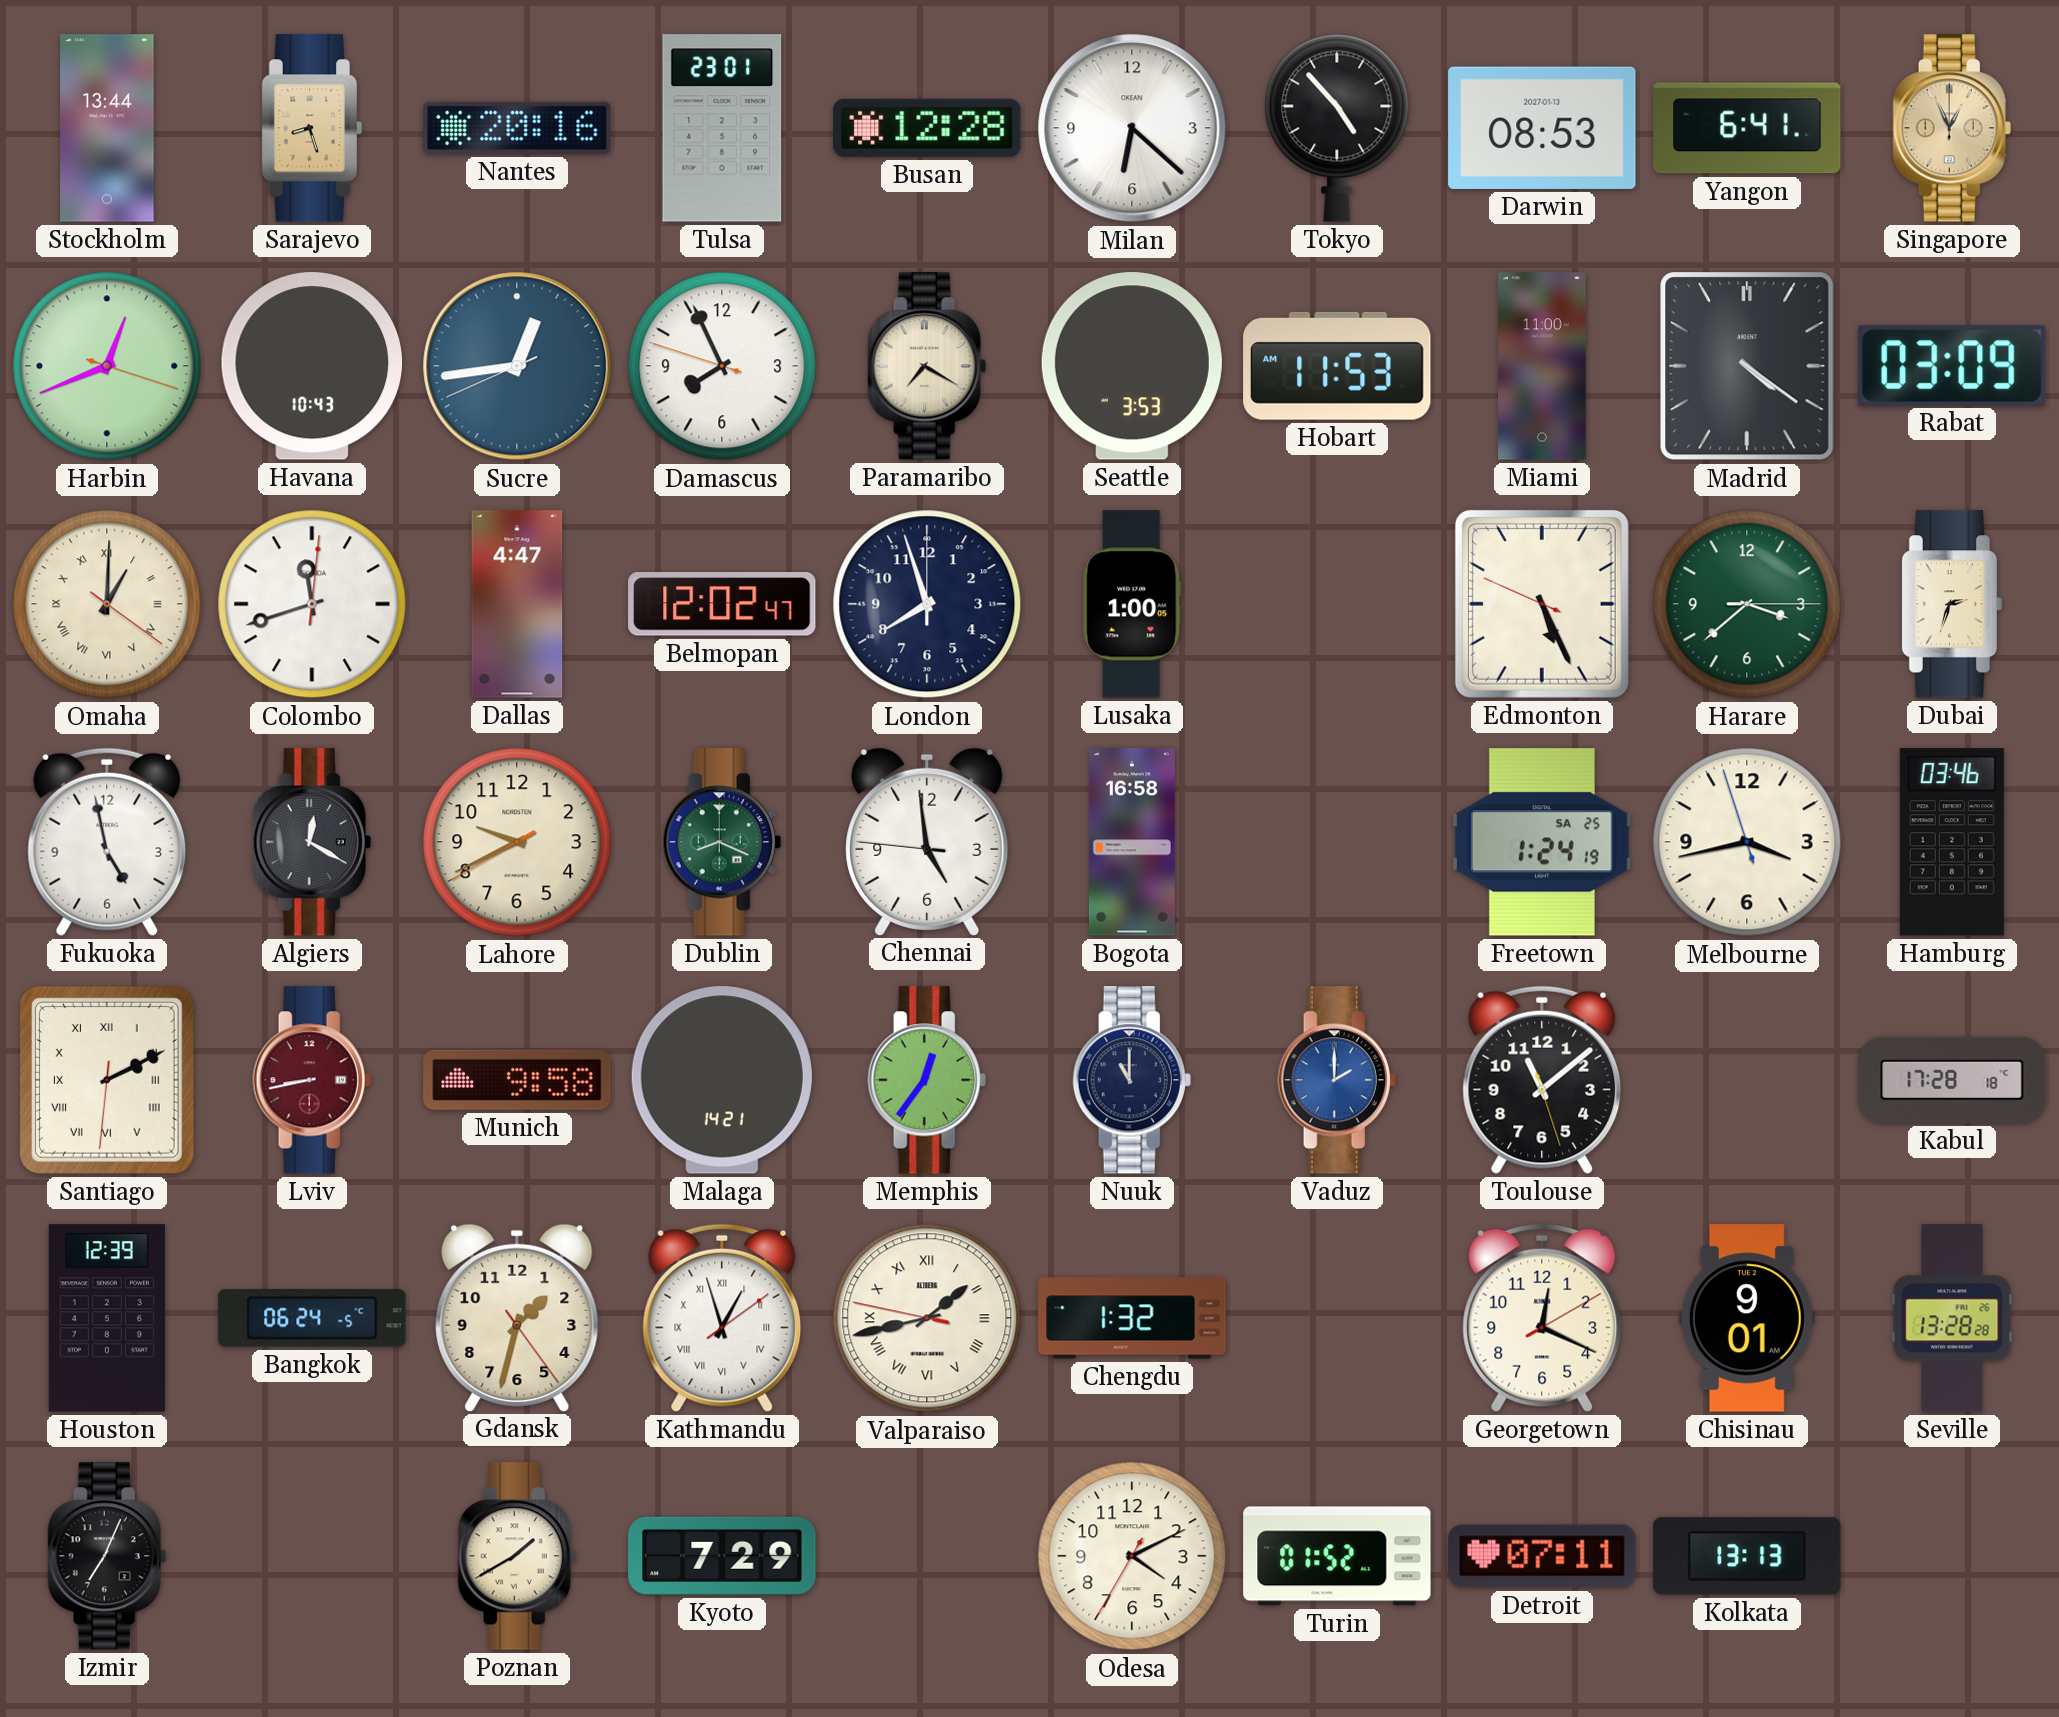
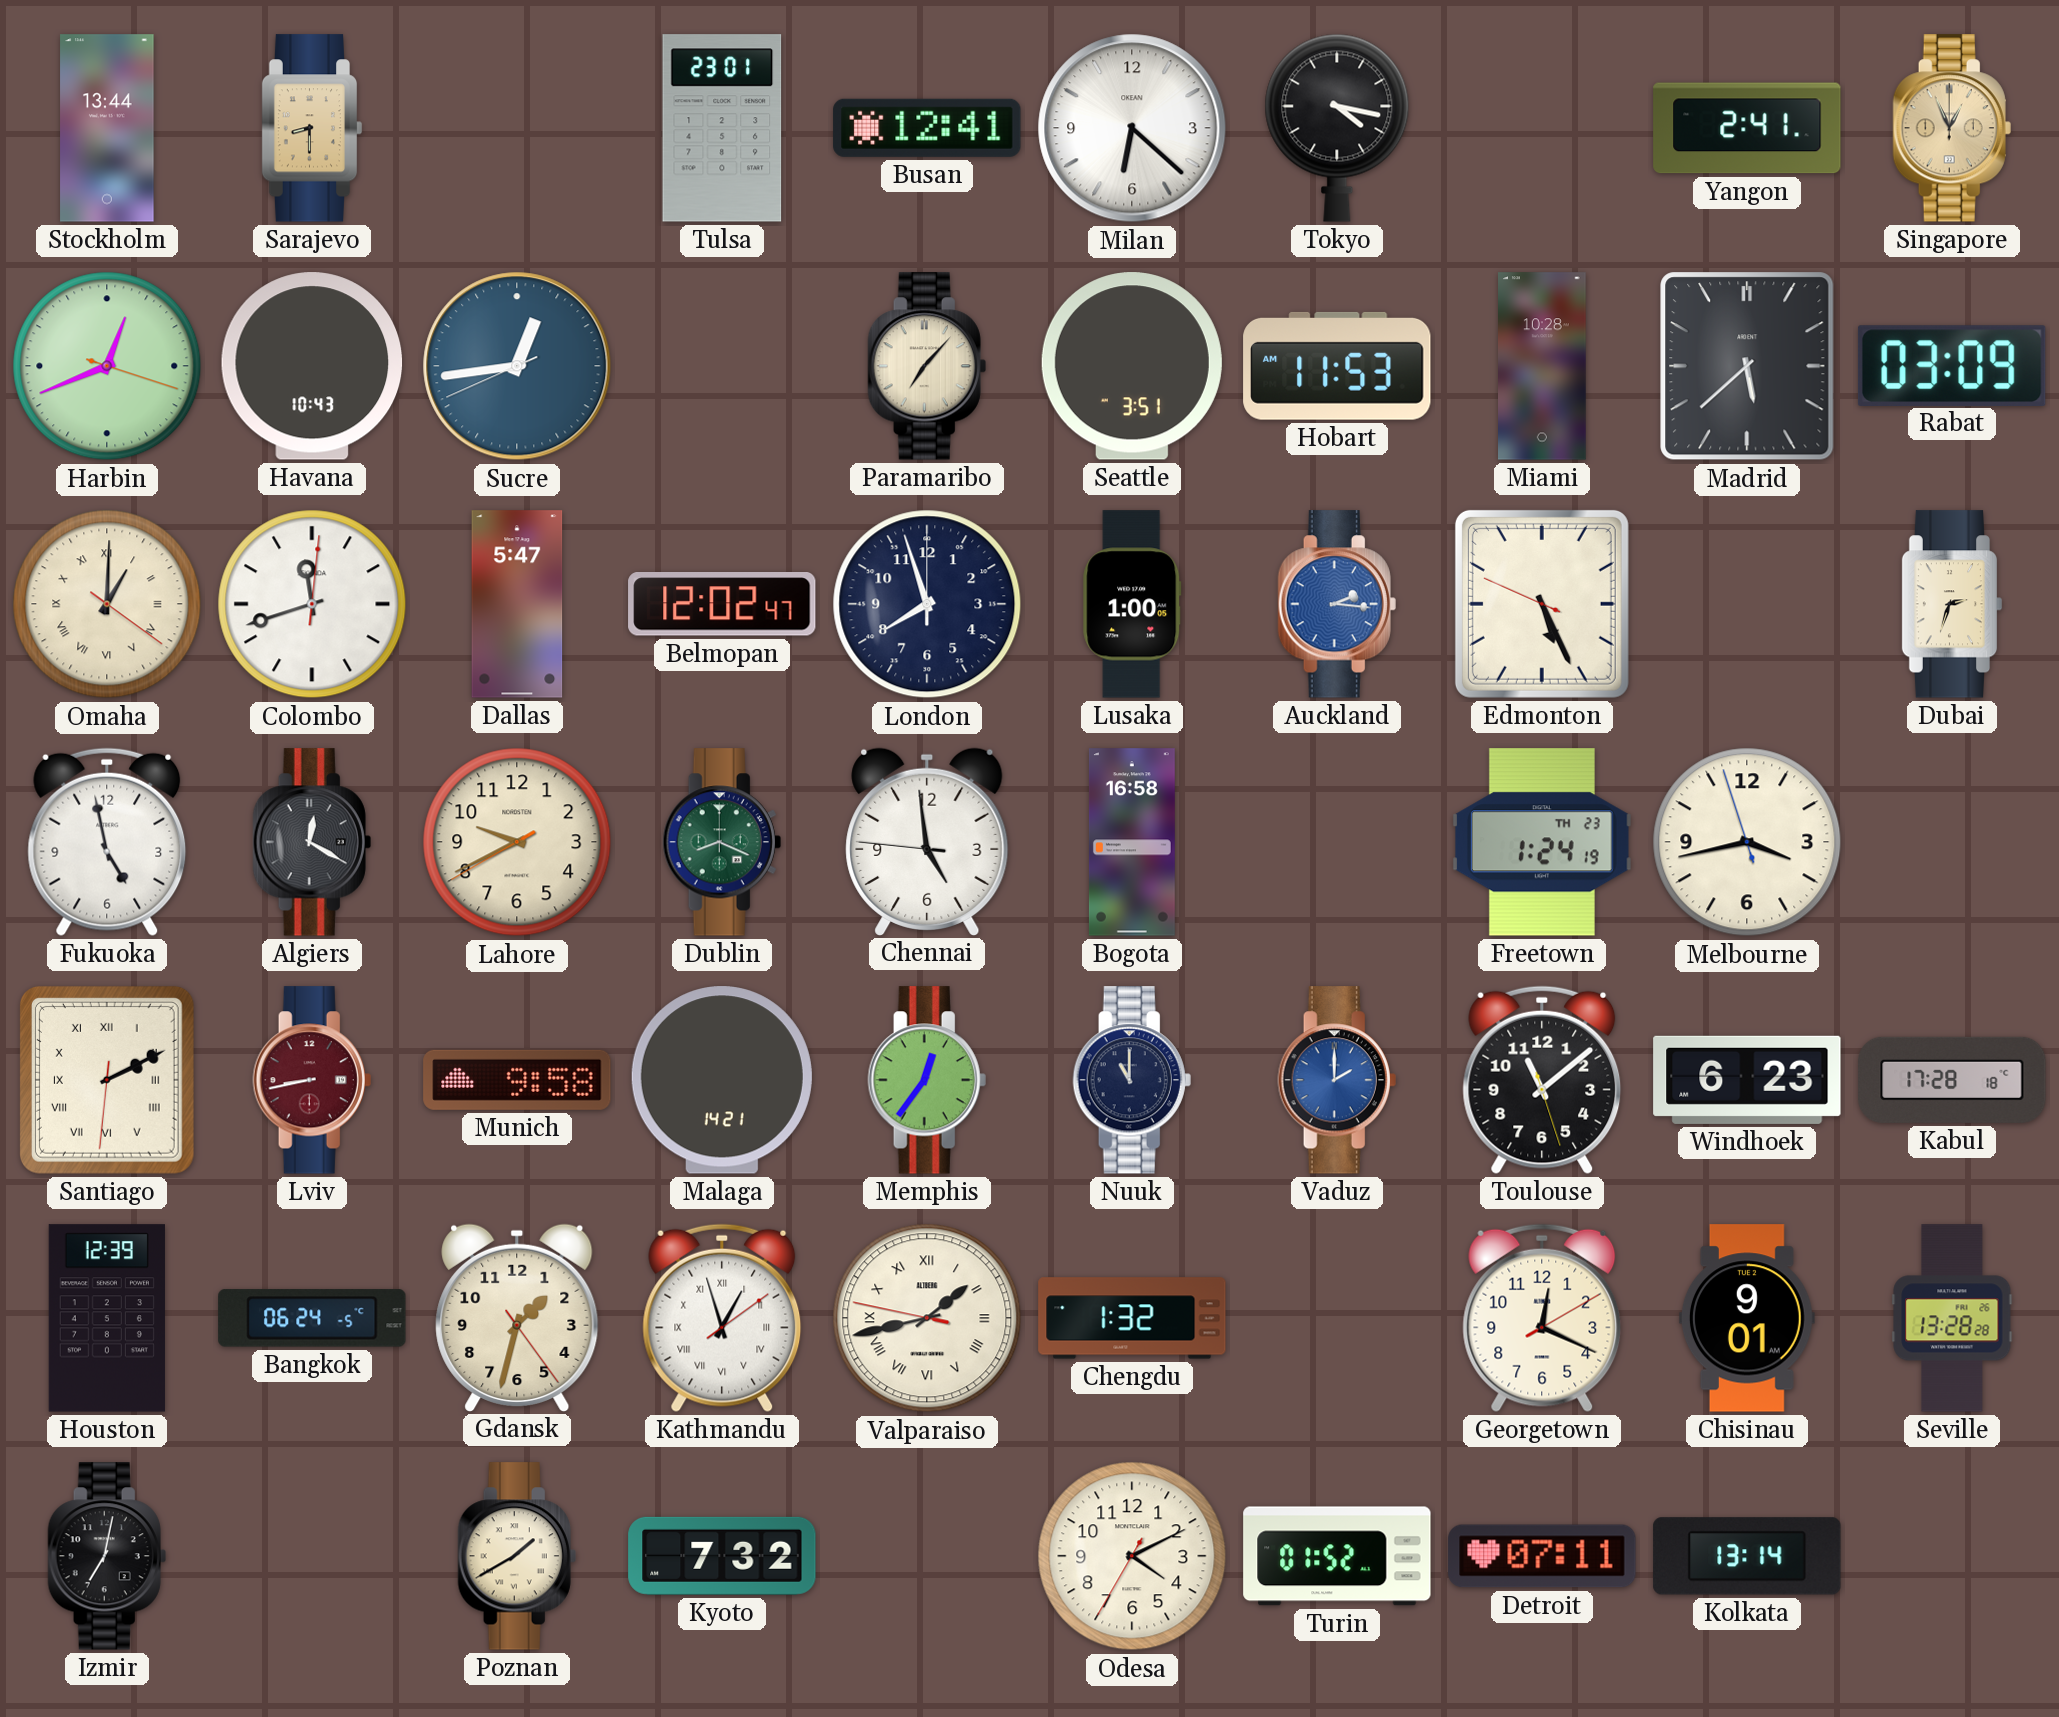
Sarajevo: 8:27 -> 8:30
Nantes: 20:16 -> none
Busan: 12:28 -> 12:41
Tokyo: 4:53 -> 4:17
Darwin: 08:53 -> none
Yangon: 6:41 -> 2:41
Damascus: 7:55 -> none
Paramaribo: 7:20 -> 7:07
Seattle: 3:53 -> 3:51
Miami: 11:00 -> 10:28
Madrid: 4:21 -> 5:38
Dallas: 4:47 -> 5:47
Auckland: none -> 2:16
Harare: 3:38 -> none
Freetown date: SA 25 -> TH 23
Hamburg: 03:46 -> none
Windhoek: none -> 6:23
Izmir: 7:04 -> 7:02
Kyoto: 7:29 -> 7:32
Kolkata: 13:13 -> 13:14
